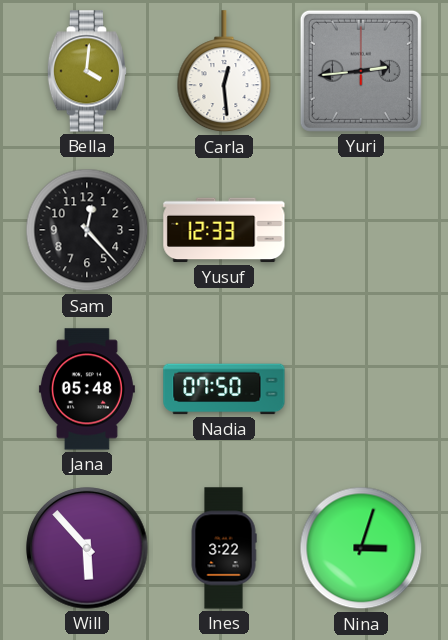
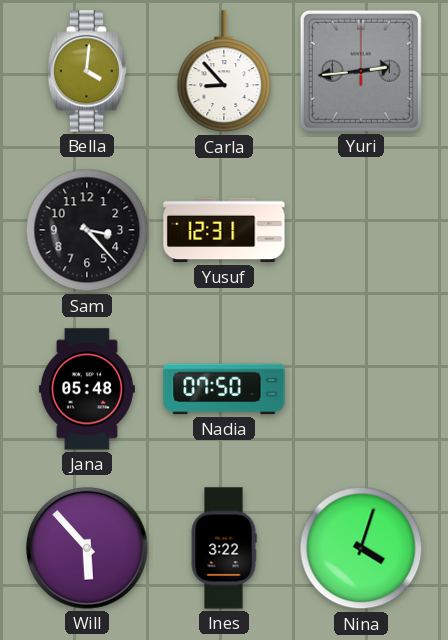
Carla: 12:29 -> 8:53
Sam: 12:23 -> 3:23
Yusuf: 12:33 -> 12:31
Nina: 3:03 -> 4:03
